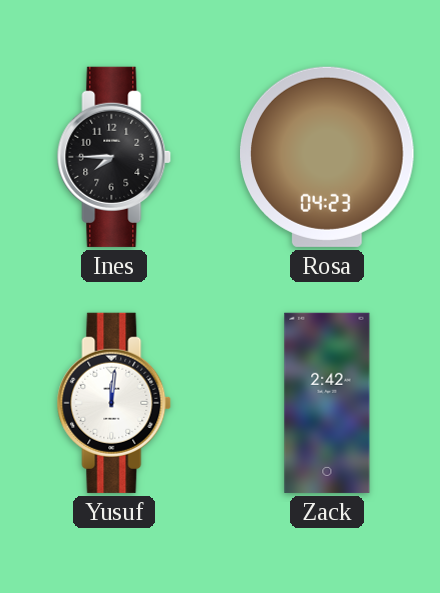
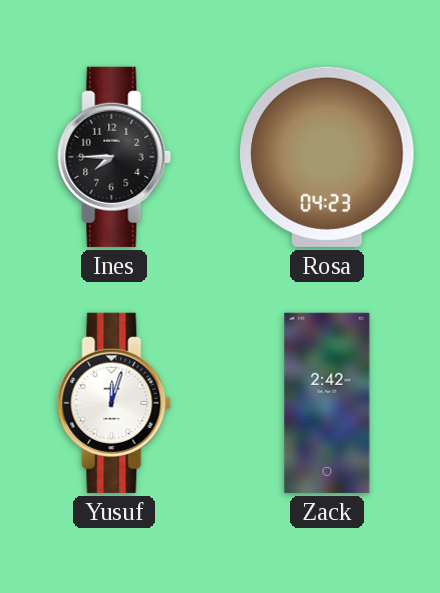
Yusuf: 12:01 -> 12:03
